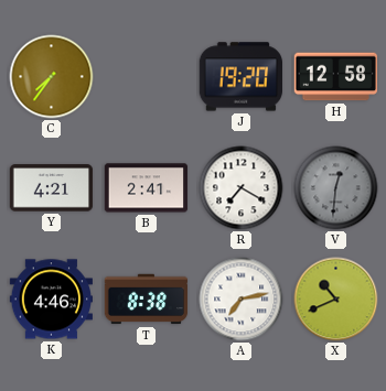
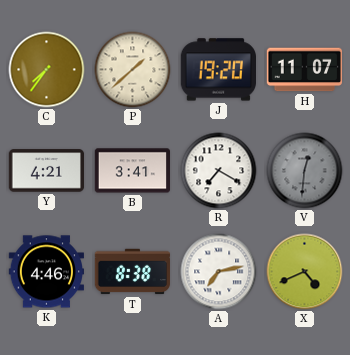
P: none -> 1:38
H: 12:58 -> 11:07
B: 2:41 -> 3:41
X: 10:41 -> 4:41
